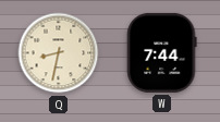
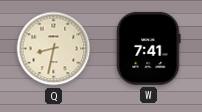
W: 7:44 -> 7:41
